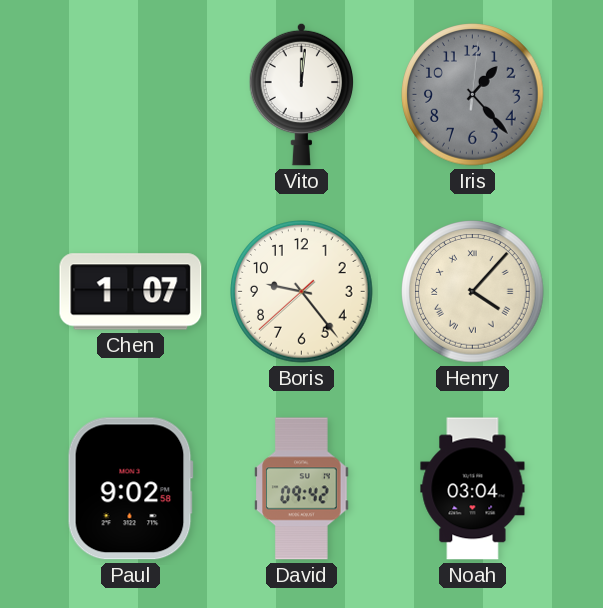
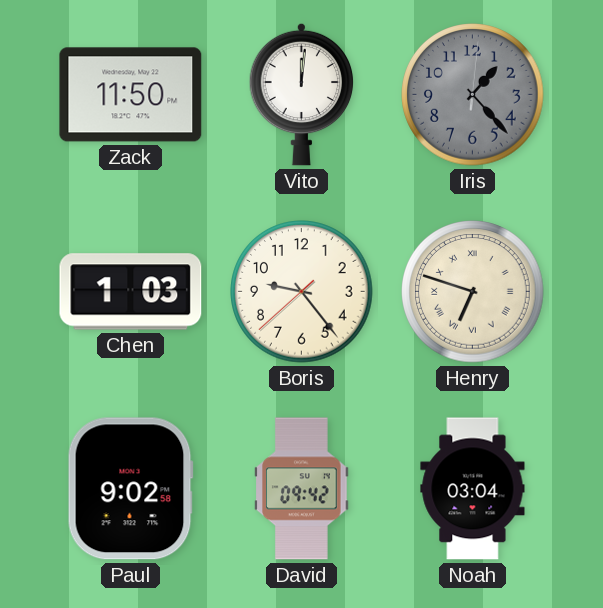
Zack: none -> 11:50
Chen: 1:07 -> 1:03
Henry: 4:07 -> 6:48
